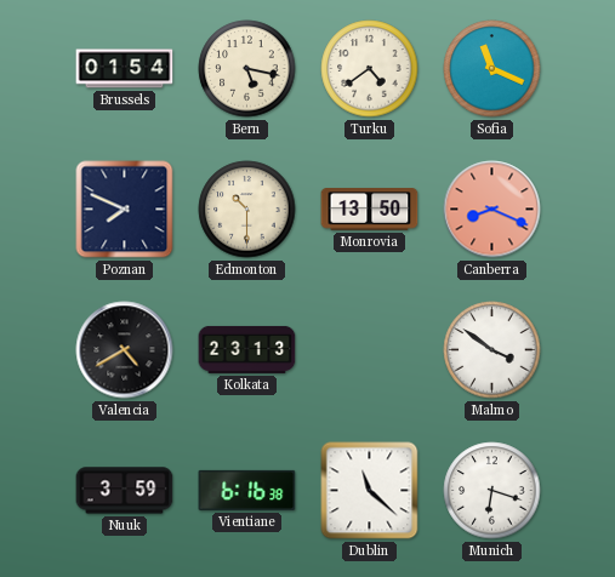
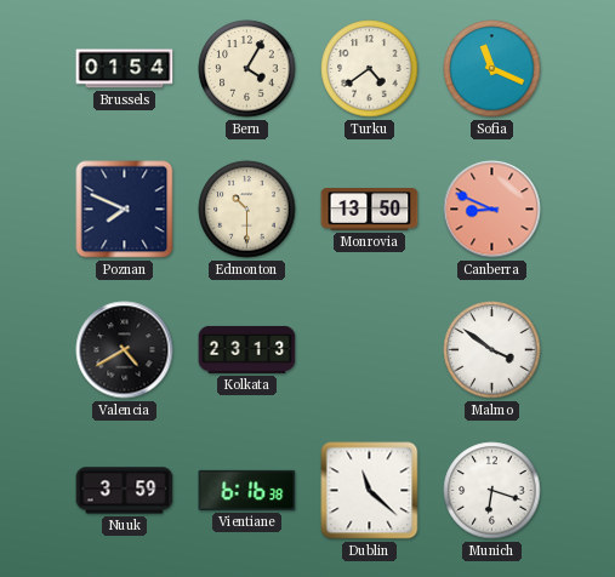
Bern: 5:17 -> 4:05
Canberra: 8:19 -> 8:49
